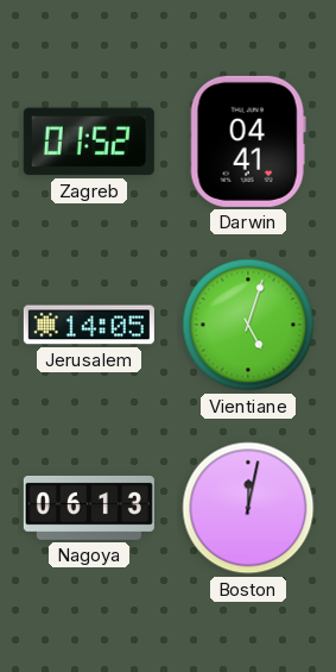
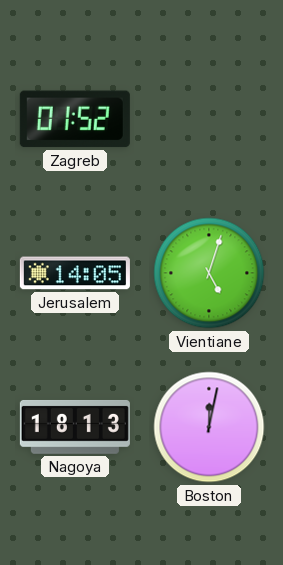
Darwin: 04:41 -> none
Nagoya: 06:13 -> 18:13
